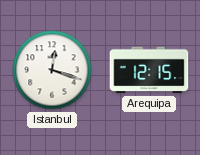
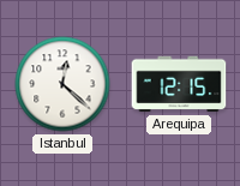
Istanbul: 12:18 -> 12:22
